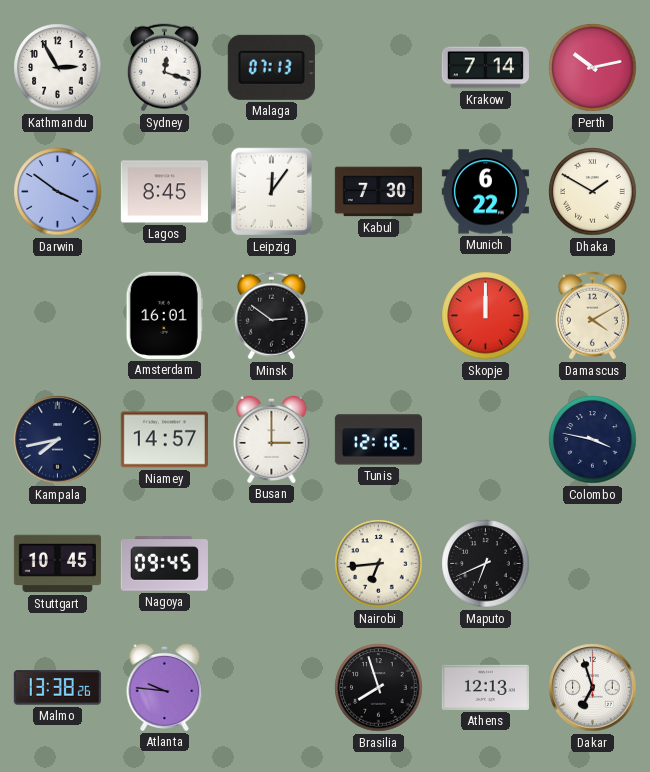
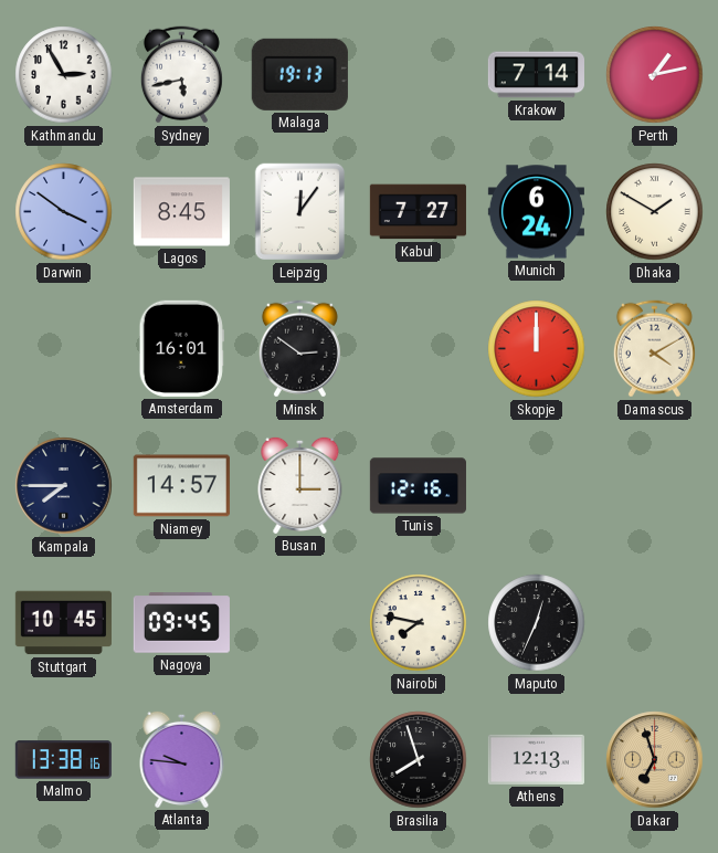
Sydney: 12:18 -> 5:43
Malaga: 07:13 -> 19:13
Perth: 10:13 -> 1:13
Kabul: 7:30 -> 7:27
Munich: 6:22 -> 6:24
Kampala: 7:43 -> 7:45
Colombo: 3:47 -> none
Nairobi: 6:44 -> 7:47
Maputo: 6:41 -> 12:34
Malmo: 13:38:26 -> 13:38:16
Dakar dial: white -> champagne
